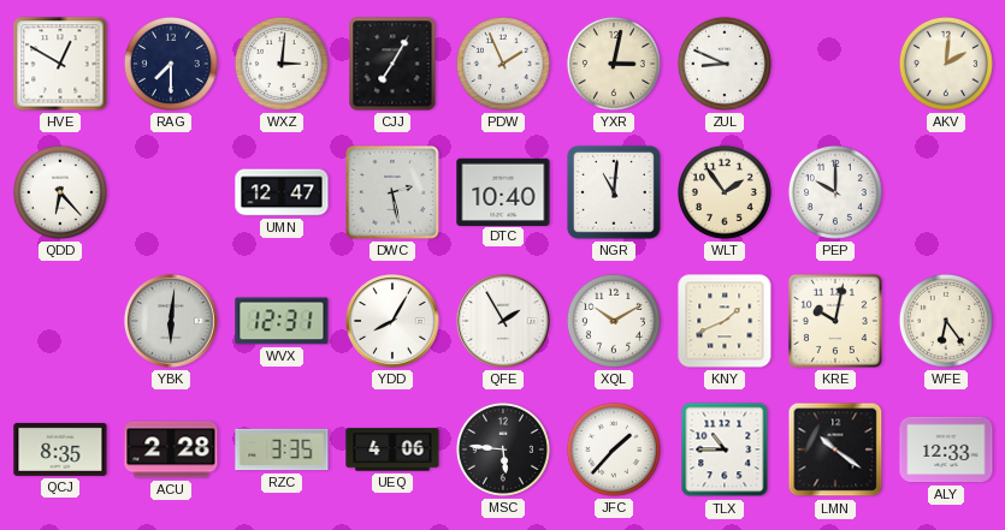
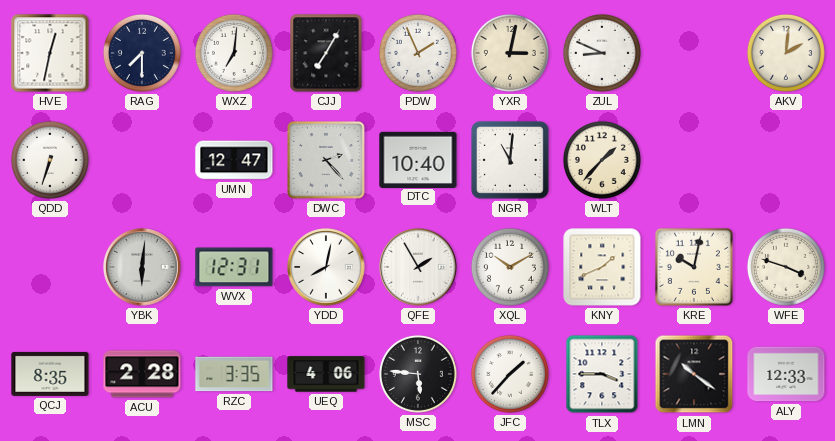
HVE: 12:50 -> 12:32
WXZ: 3:01 -> 7:01
QDD: 6:23 -> 6:33
DWC: 2:28 -> 2:23
WLT: 1:54 -> 1:37
PEP: 10:00 -> none
YDD: 8:05 -> 8:02
WFE: 6:24 -> 3:48
TLX: 10:45 -> 3:45
